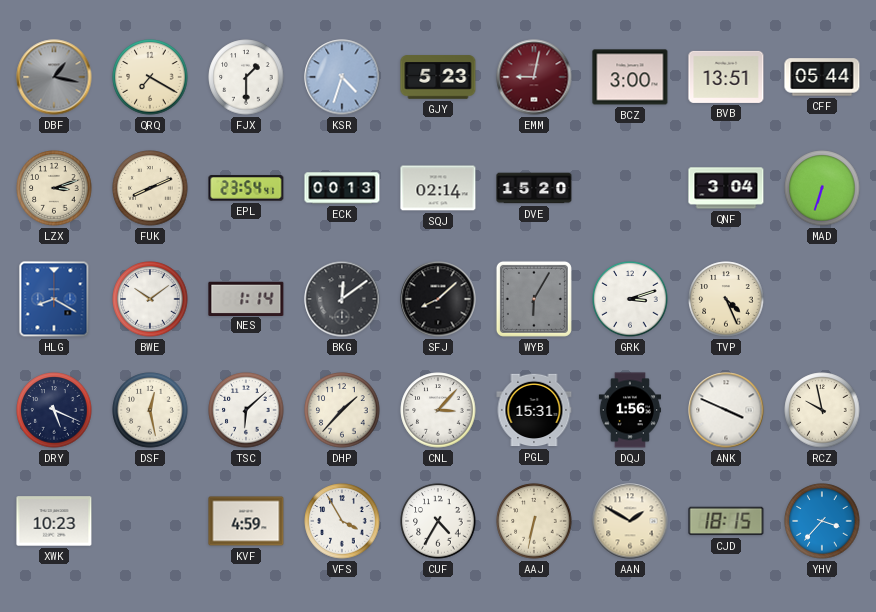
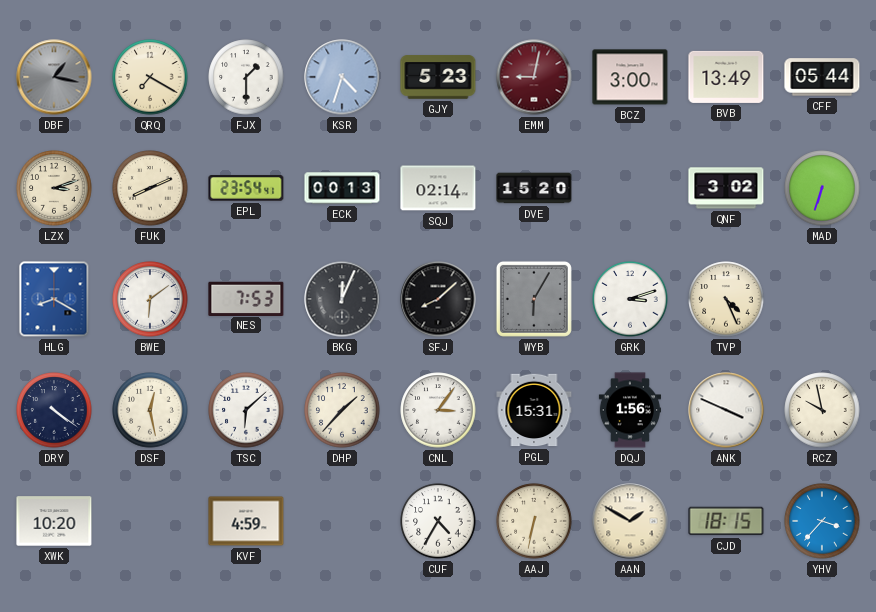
BVB: 13:51 -> 13:49
QNF: 3:04 -> 3:02
BWE: 10:09 -> 6:09
NES: 1:14 -> 7:53
BKG: 12:09 -> 12:04
DRY: 5:19 -> 4:21
CNL: 3:07 -> 3:06
XWK: 10:23 -> 10:20
VFS: 3:55 -> none
